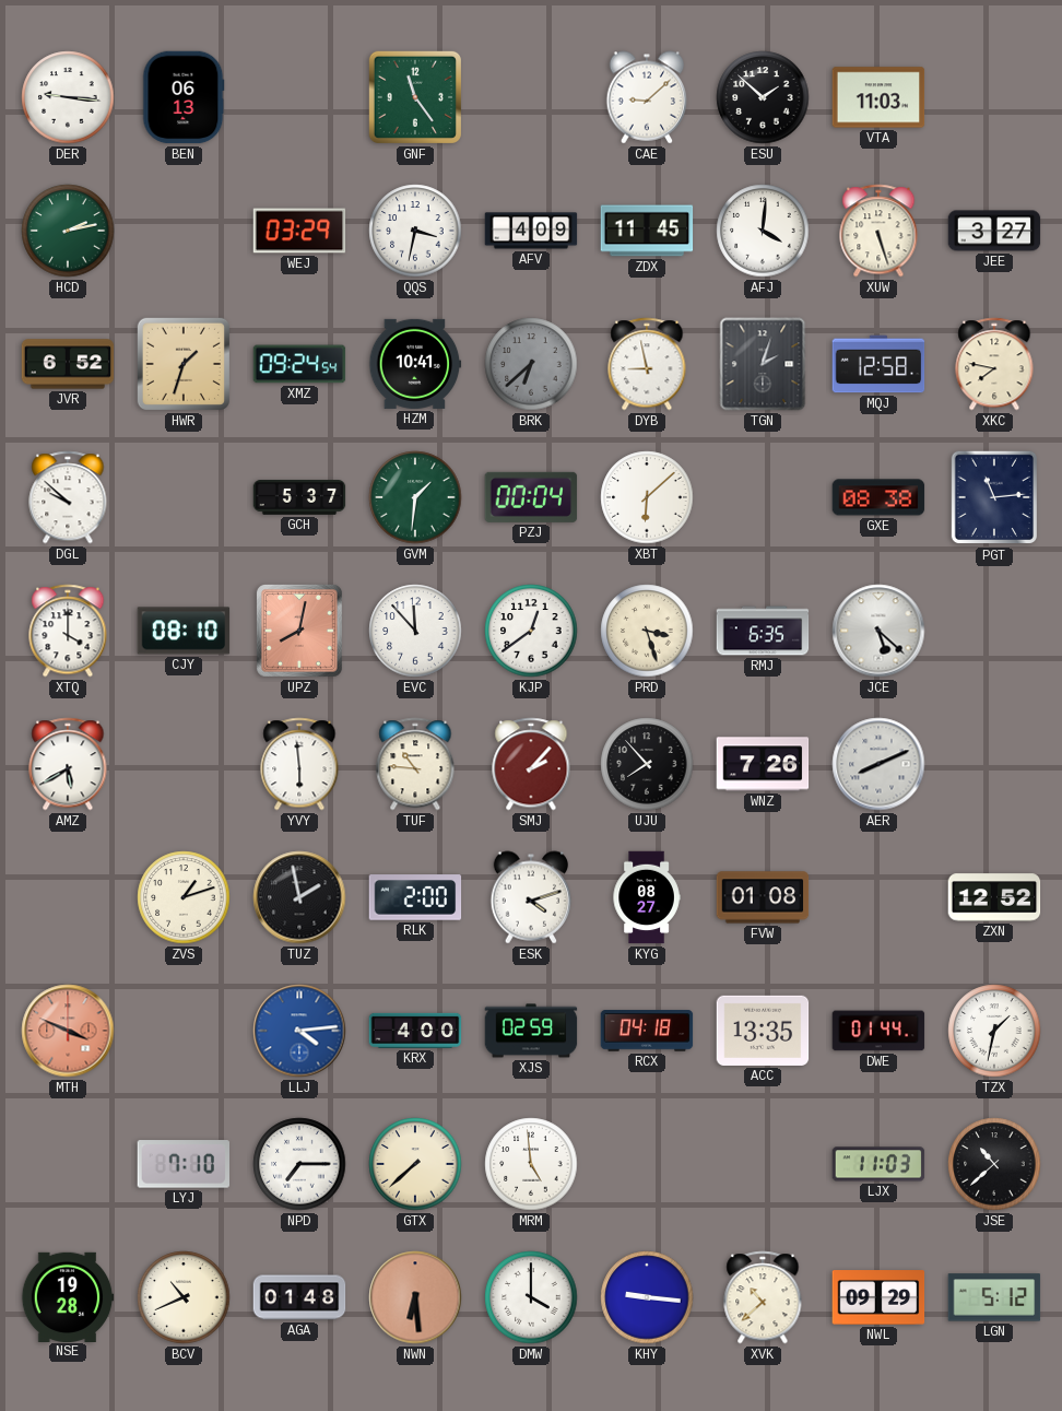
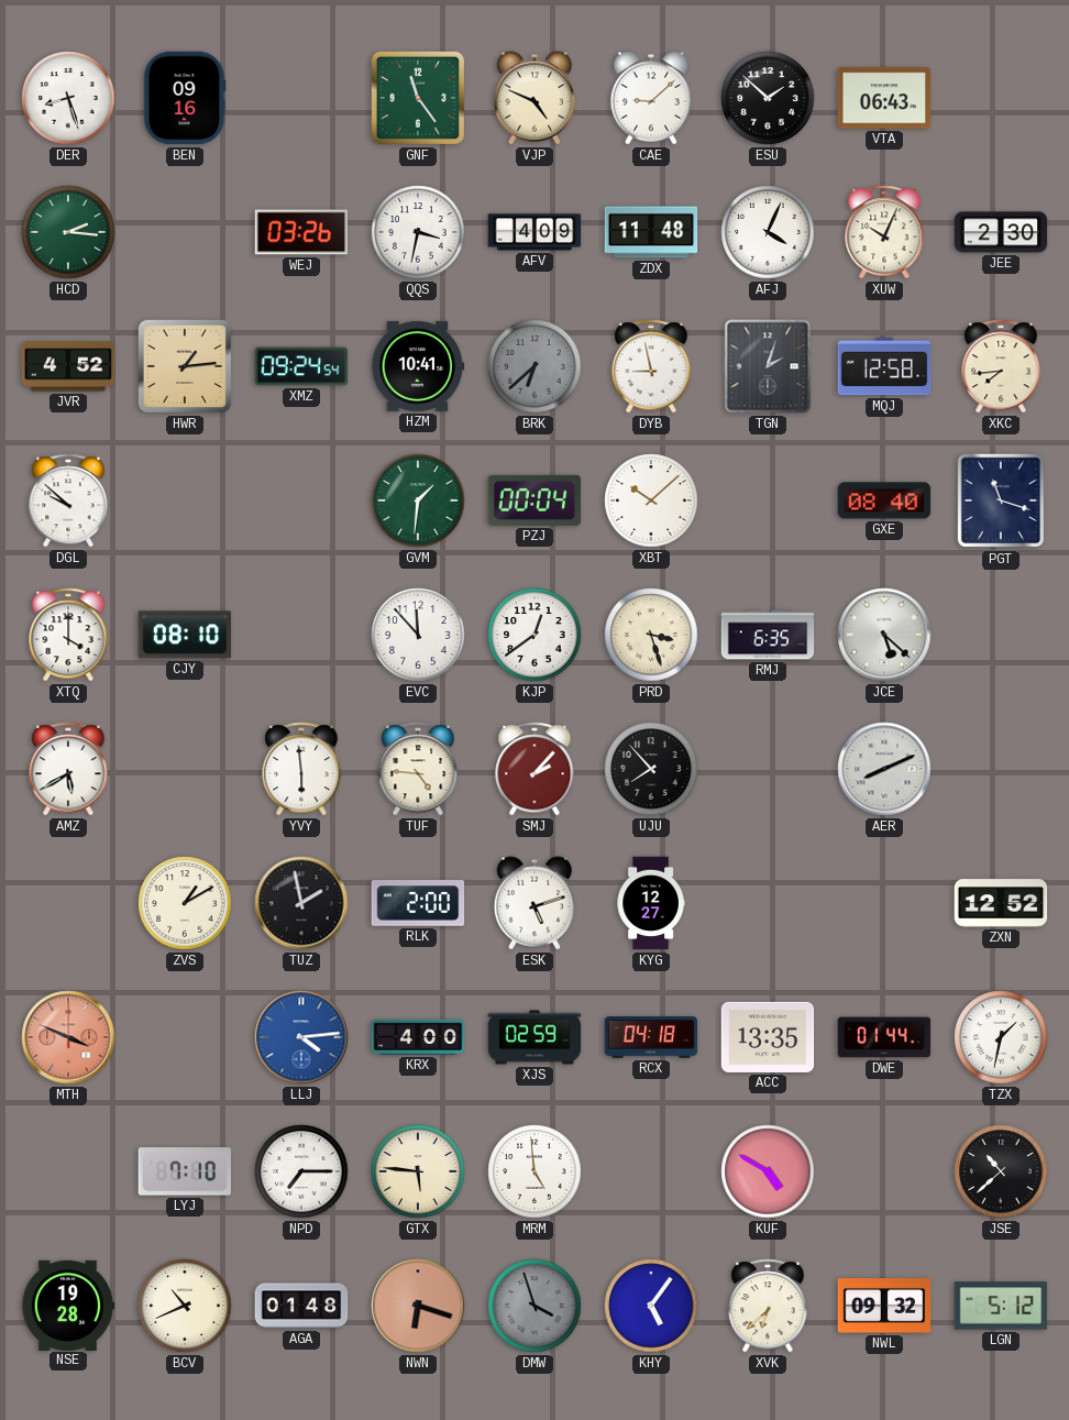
DER: 9:16 -> 8:27
BEN: 06:13 -> 09:16
VJP: none -> 4:49
VTA: 11:03 -> 06:43
HCD: 2:13 -> 2:16
WEJ: 03:29 -> 03:26
ZDX: 11:45 -> 11:48
AFJ: 4:01 -> 4:04
XUW: 5:27 -> 10:04
JEE: 3:27 -> 2:30
JVR: 6:52 -> 4:52
HWR: 1:33 -> 1:14
XKC: 7:47 -> 7:44
GCH: 5:37 -> none
XBT: 6:08 -> 10:08
GXE: 08:38 -> 08:40
PGT: 11:14 -> 11:18
UPZ: 8:02 -> none
TUF: 10:46 -> 4:46
WNZ: 7:26 -> none
ZVS: 1:12 -> 1:10
ESK: 4:12 -> 5:12
KYG: 08:27 -> 12:27
FVW: 01:08 -> none
GTX: 7:38 -> 5:46
KUF: none -> 4:50
LJX: 11:03 -> none
NWN: 6:29 -> 6:18
DMW: 4:00 -> 3:57
DMW dial: white -> grey
KHY: 9:16 -> 5:06
XVK: 10:38 -> 6:38
NWL: 09:29 -> 09:32
